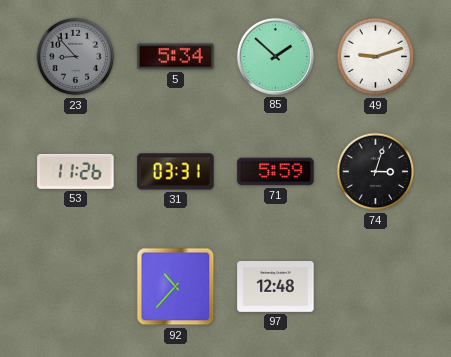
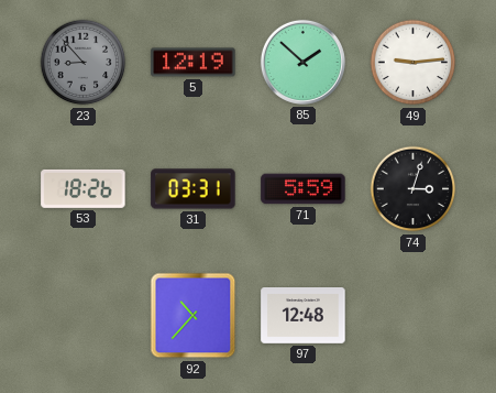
5: 5:34 -> 12:19
49: 9:12 -> 9:14
53: 11:26 -> 18:26
